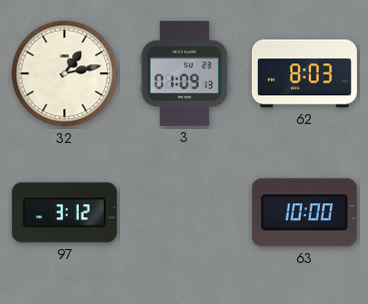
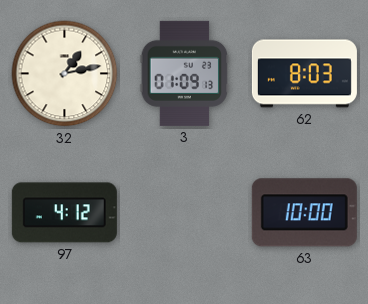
97: 3:12 -> 4:12
